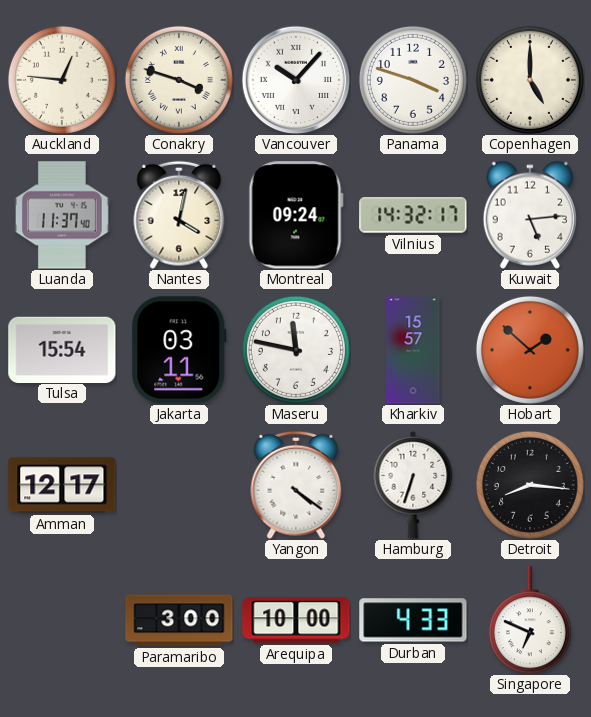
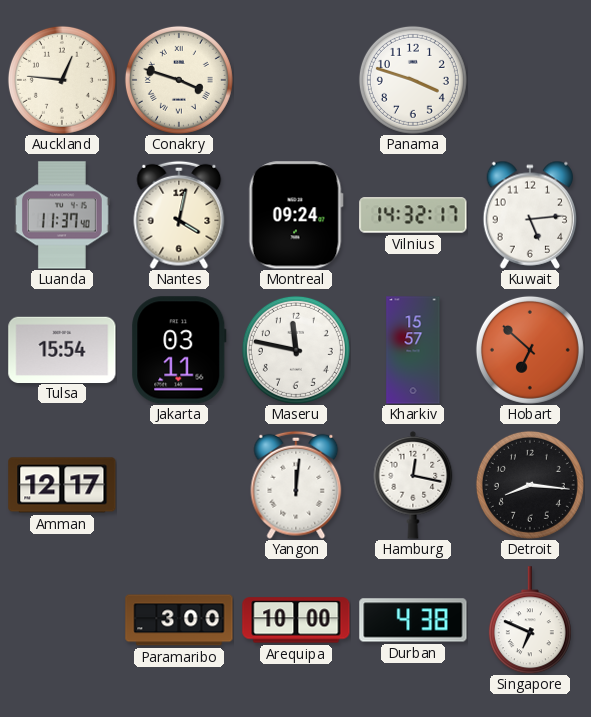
Vancouver: 10:07 -> none
Copenhagen: 5:00 -> none
Hobart: 1:52 -> 6:52
Yangon: 4:21 -> 12:01
Hamburg: 6:33 -> 12:17
Durban: 4:33 -> 4:38
